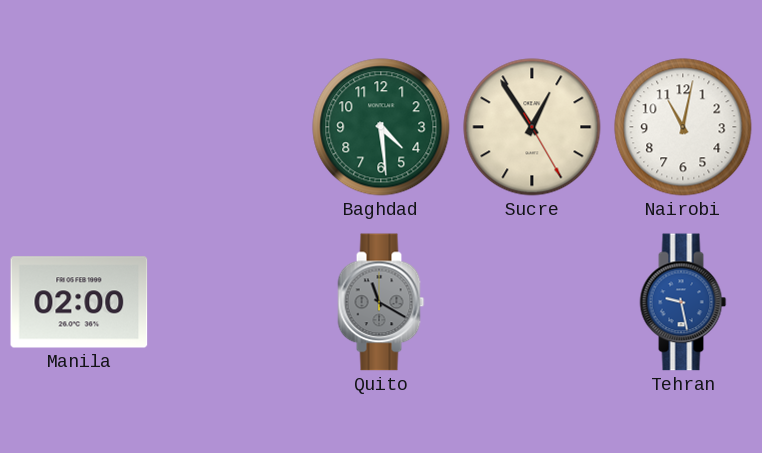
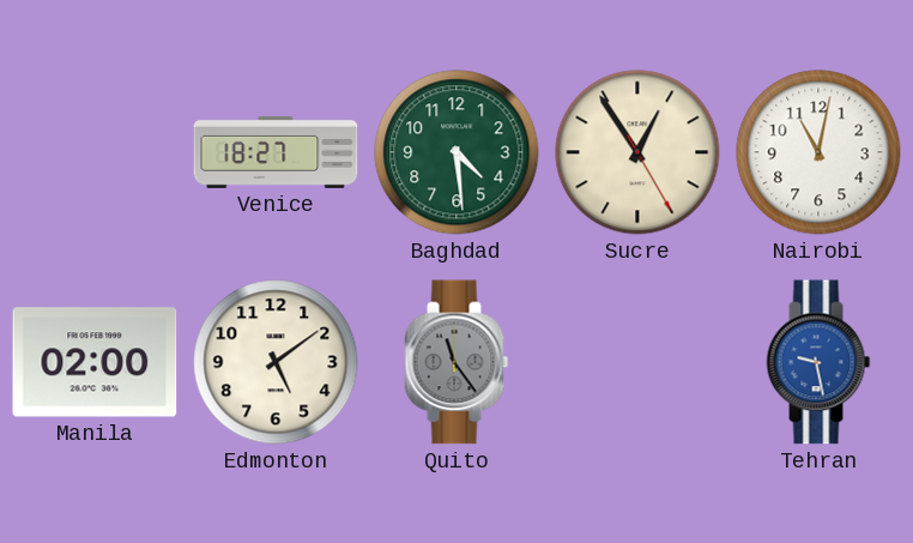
Venice: none -> 18:27
Edmonton: none -> 5:09
Quito: 11:20 -> 11:24
